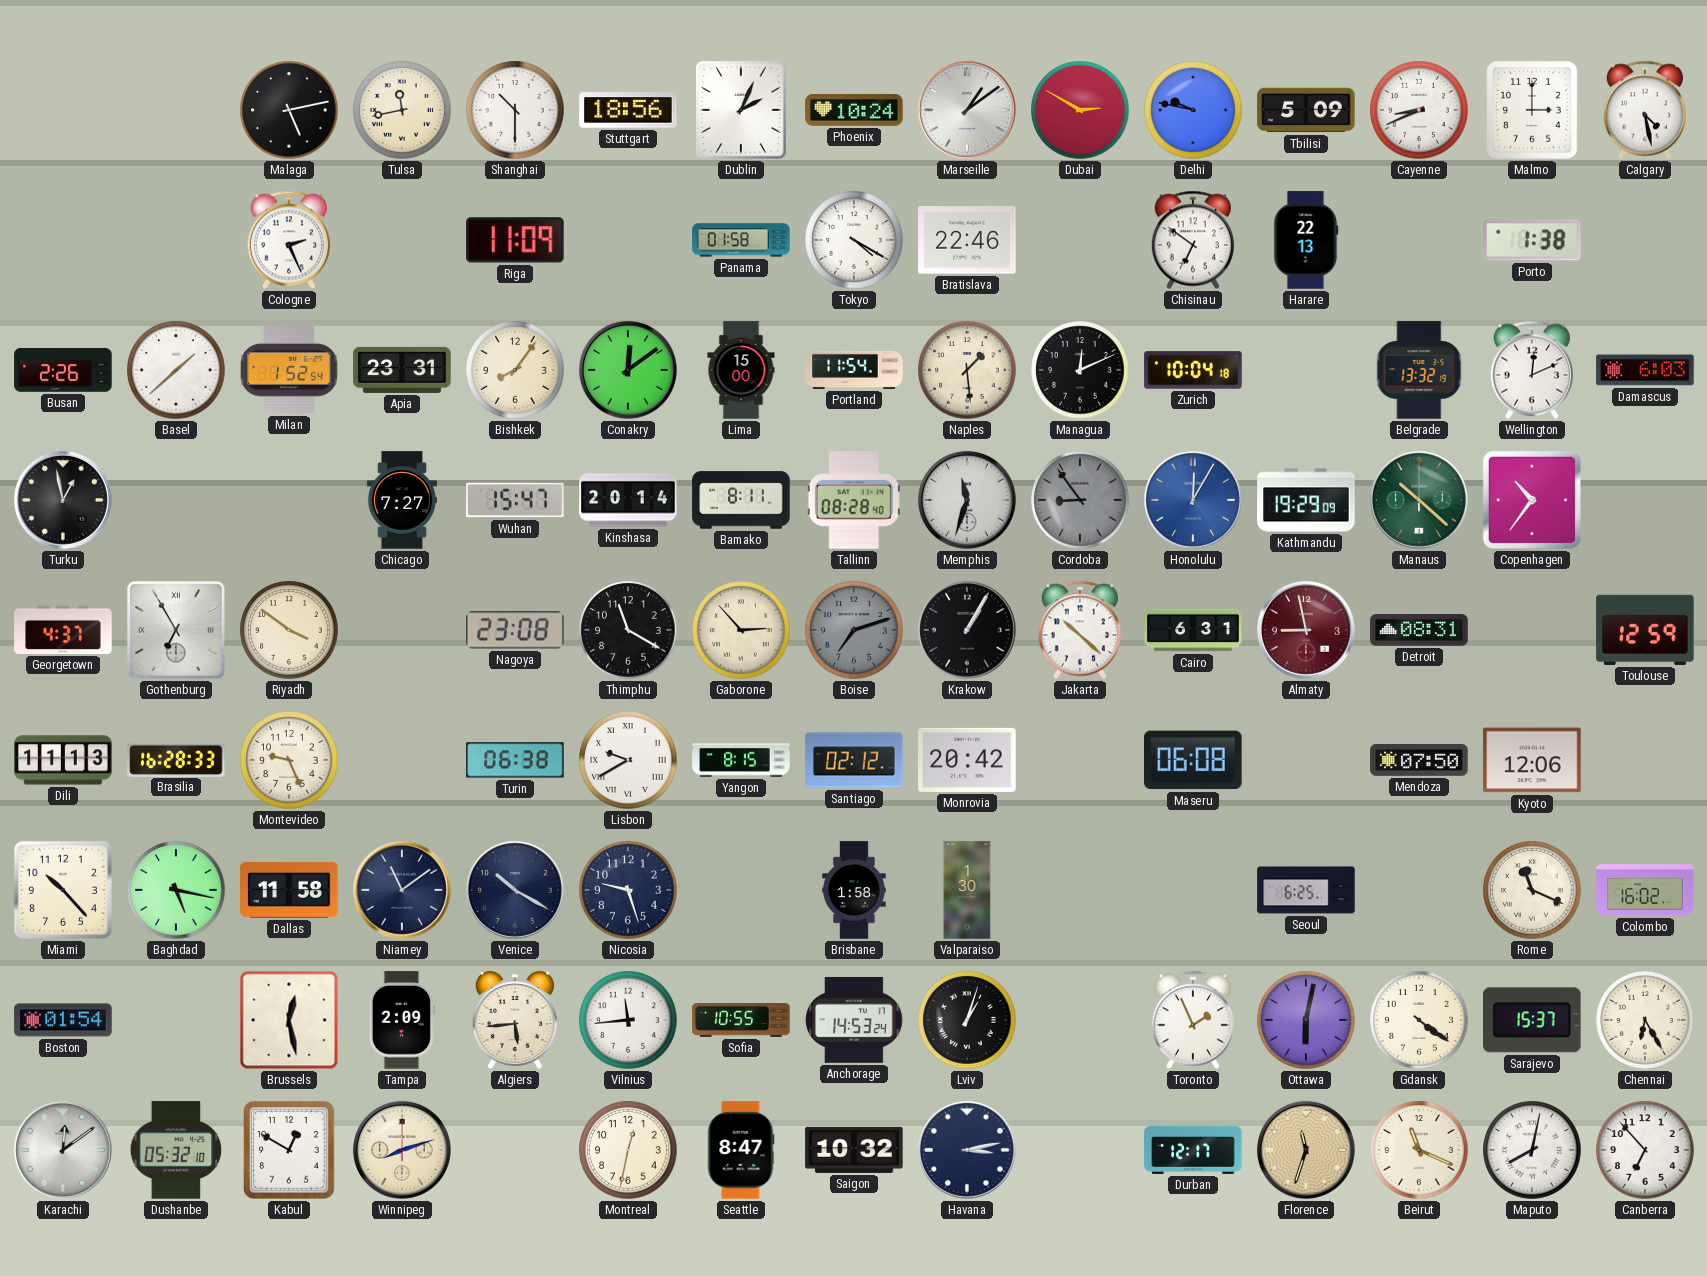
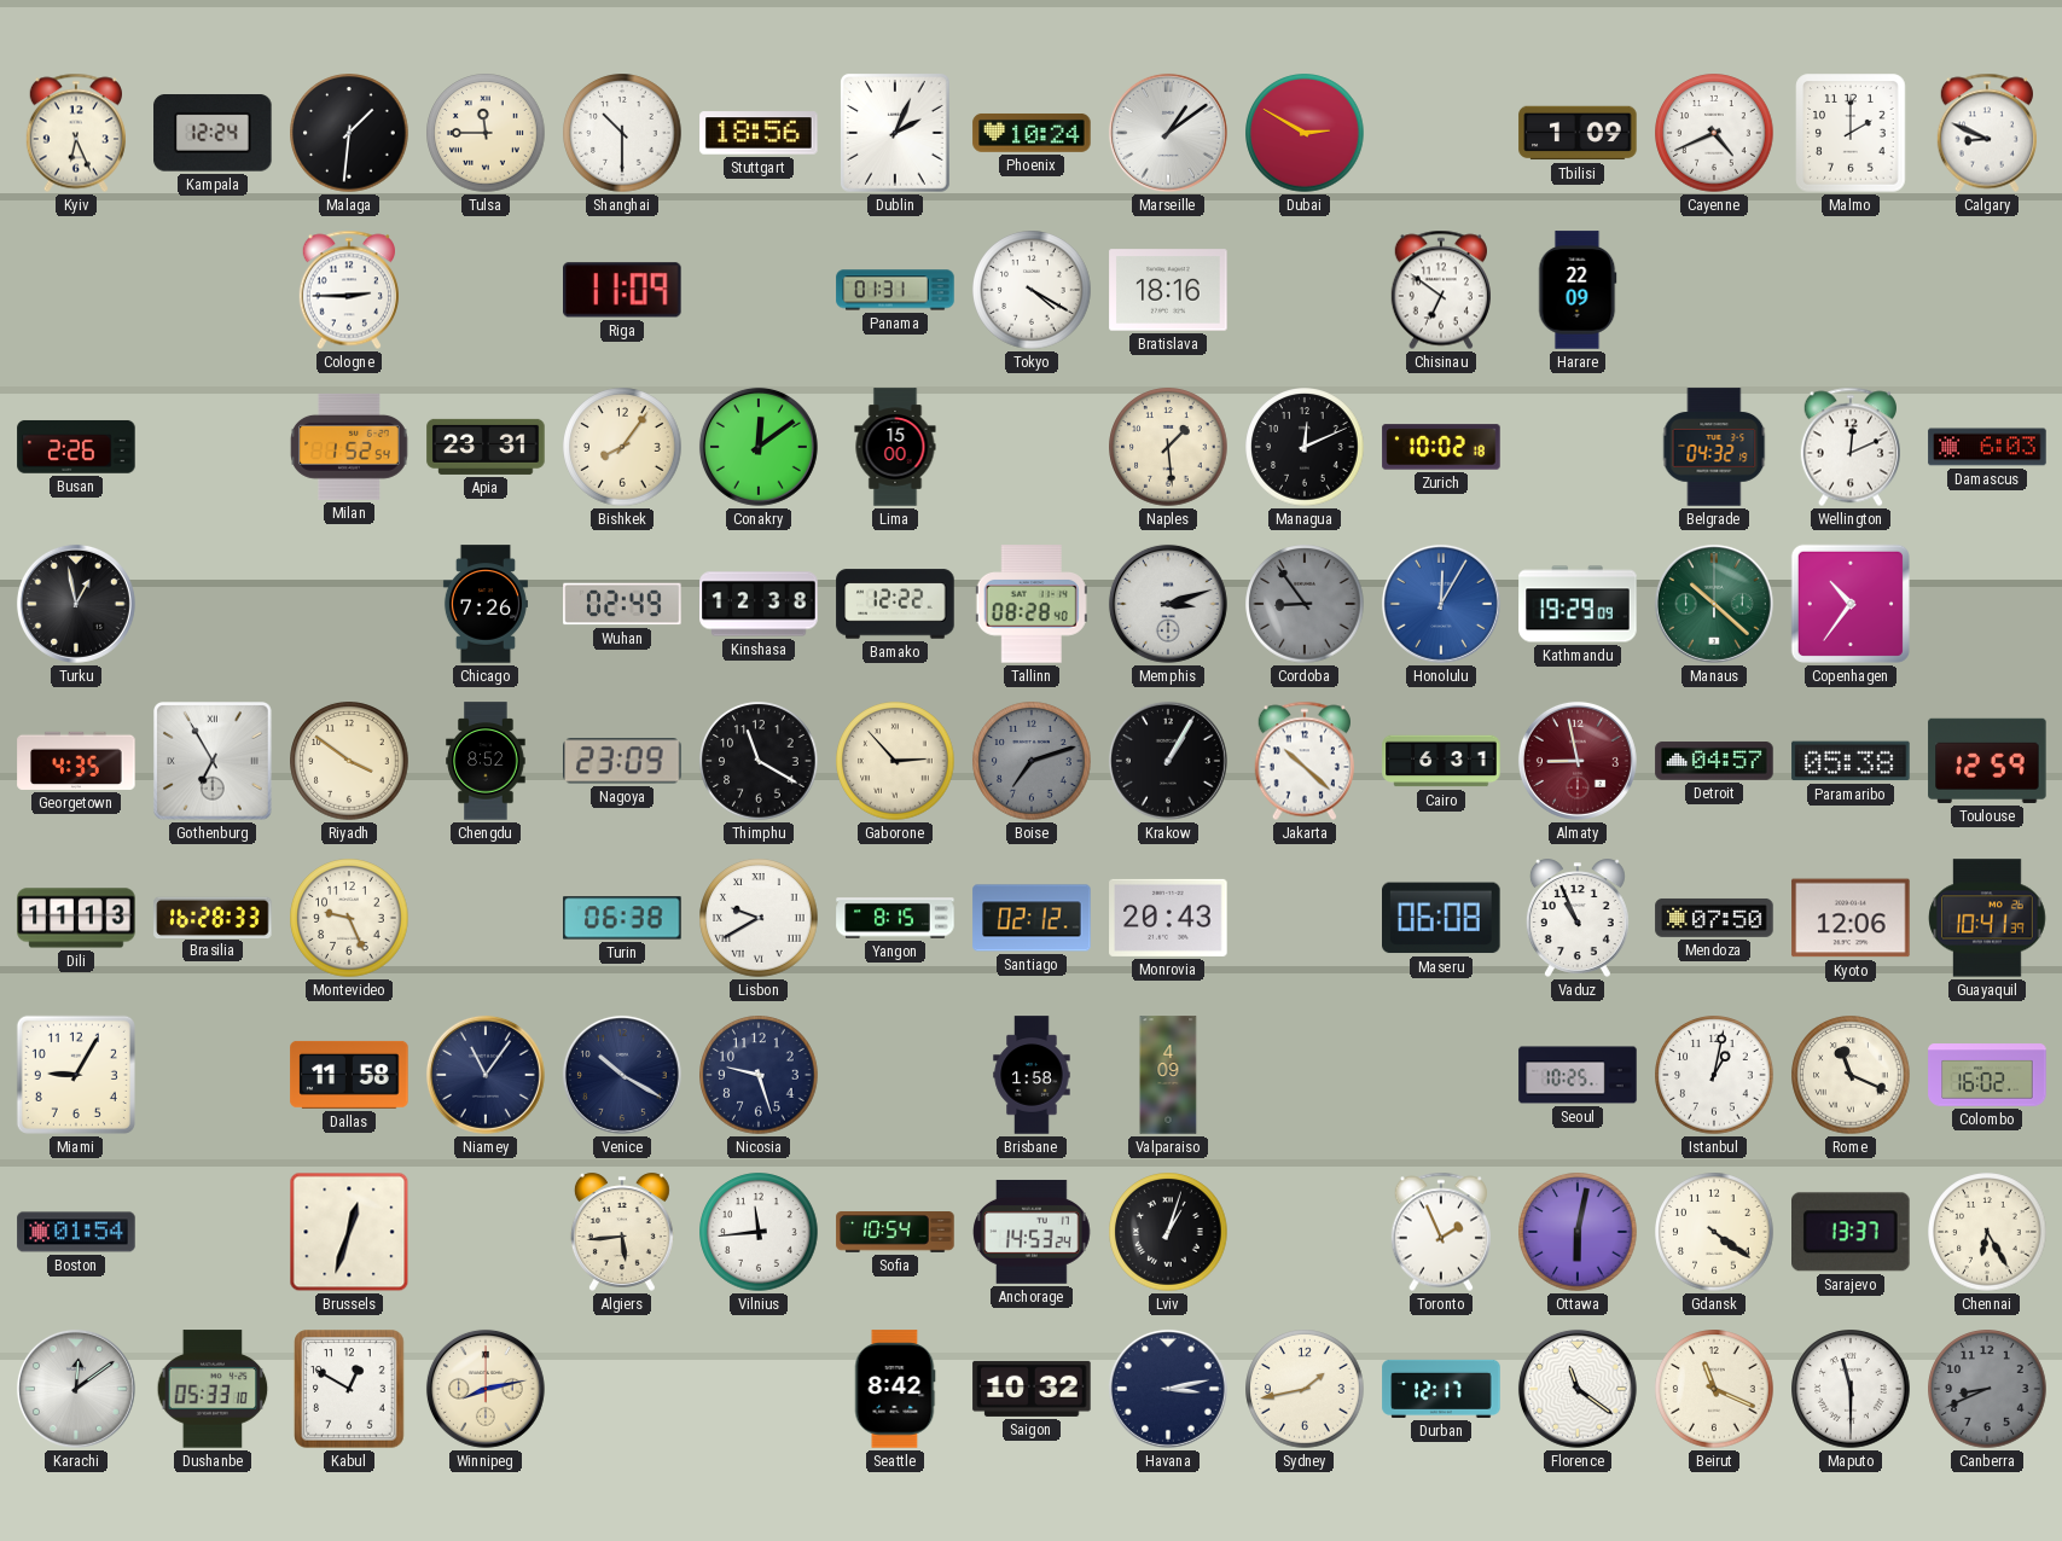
Kyiv: none -> 6:26
Kampala: none -> 12:24
Malaga: 5:13 -> 1:31
Tulsa: 11:43 -> 11:45
Delhi: 9:47 -> none
Tbilisi: 5:09 -> 1:09
Cayenne: 8:41 -> 4:41
Malmo: 3:00 -> 2:00
Calgary: 4:28 -> 8:49
Cologne: 2:26 -> 2:45
Panama: 01:58 -> 01:31
Bratislava: 22:46 -> 18:16
Harare: 22:13 -> 22:09
Porto: 1:38 -> none
Basel: 1:38 -> none
Portland: 11:54 -> none
Zurich: 10:04 -> 10:02
Belgrade: 13:32 -> 04:32
Chicago: 7:27 -> 7:26
Wuhan: 15:47 -> 02:49
Kinshasa: 20:14 -> 12:38
Bamako: 8:11 -> 12:22
Memphis: 11:33 -> 3:12
Georgetown: 4:37 -> 4:35
Chengdu: none -> 8:52
Nagoya: 23:08 -> 23:09
Detroit: 08:31 -> 04:57
Paramaribo: none -> 05:38
Monrovia: 20:42 -> 20:43
Vaduz: none -> 10:56
Guayaquil: none -> 10:41
Miami: 10:23 -> 9:05
Baghdad: 5:17 -> none
Niamey: 11:09 -> 11:06
Valparaiso: 1:30 -> 4:09
Seoul: 6:25 -> 10:25
Istanbul: none -> 1:02
Brussels: 12:28 -> 12:33
Tampa: 2:09 -> none
Sofia: 10:55 -> 10:54
Sarajevo: 15:37 -> 13:37
Dushanbe: 05:32 -> 05:33
Winnipeg: 8:12 -> 8:13
Montreal: 12:32 -> none
Seattle: 8:47 -> 8:42
Sydney: none -> 1:43
Florence: 11:33 -> 11:21
Florence dial: champagne -> white
Maputo: 8:02 -> 11:30
Canberra: 6:53 -> 8:41
Canberra dial: white -> grey
